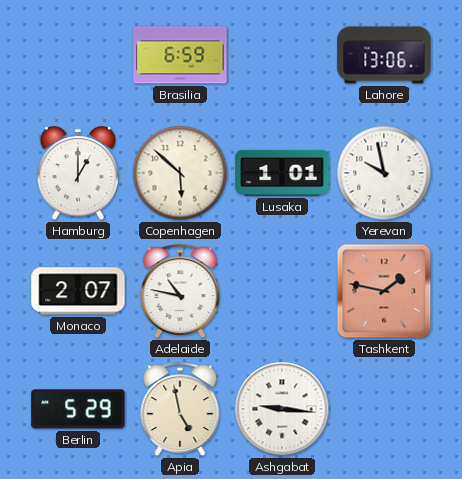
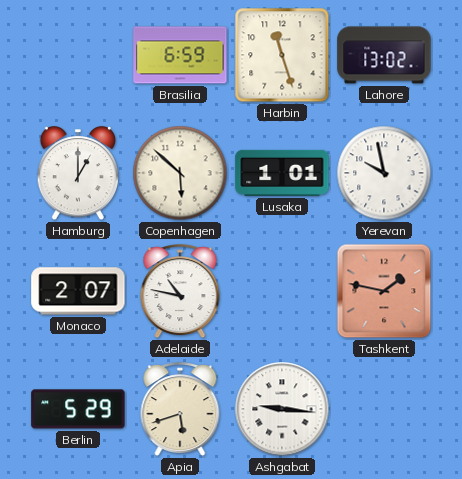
Harbin: none -> 11:27
Lahore: 13:06 -> 13:02
Apia: 4:58 -> 5:42
